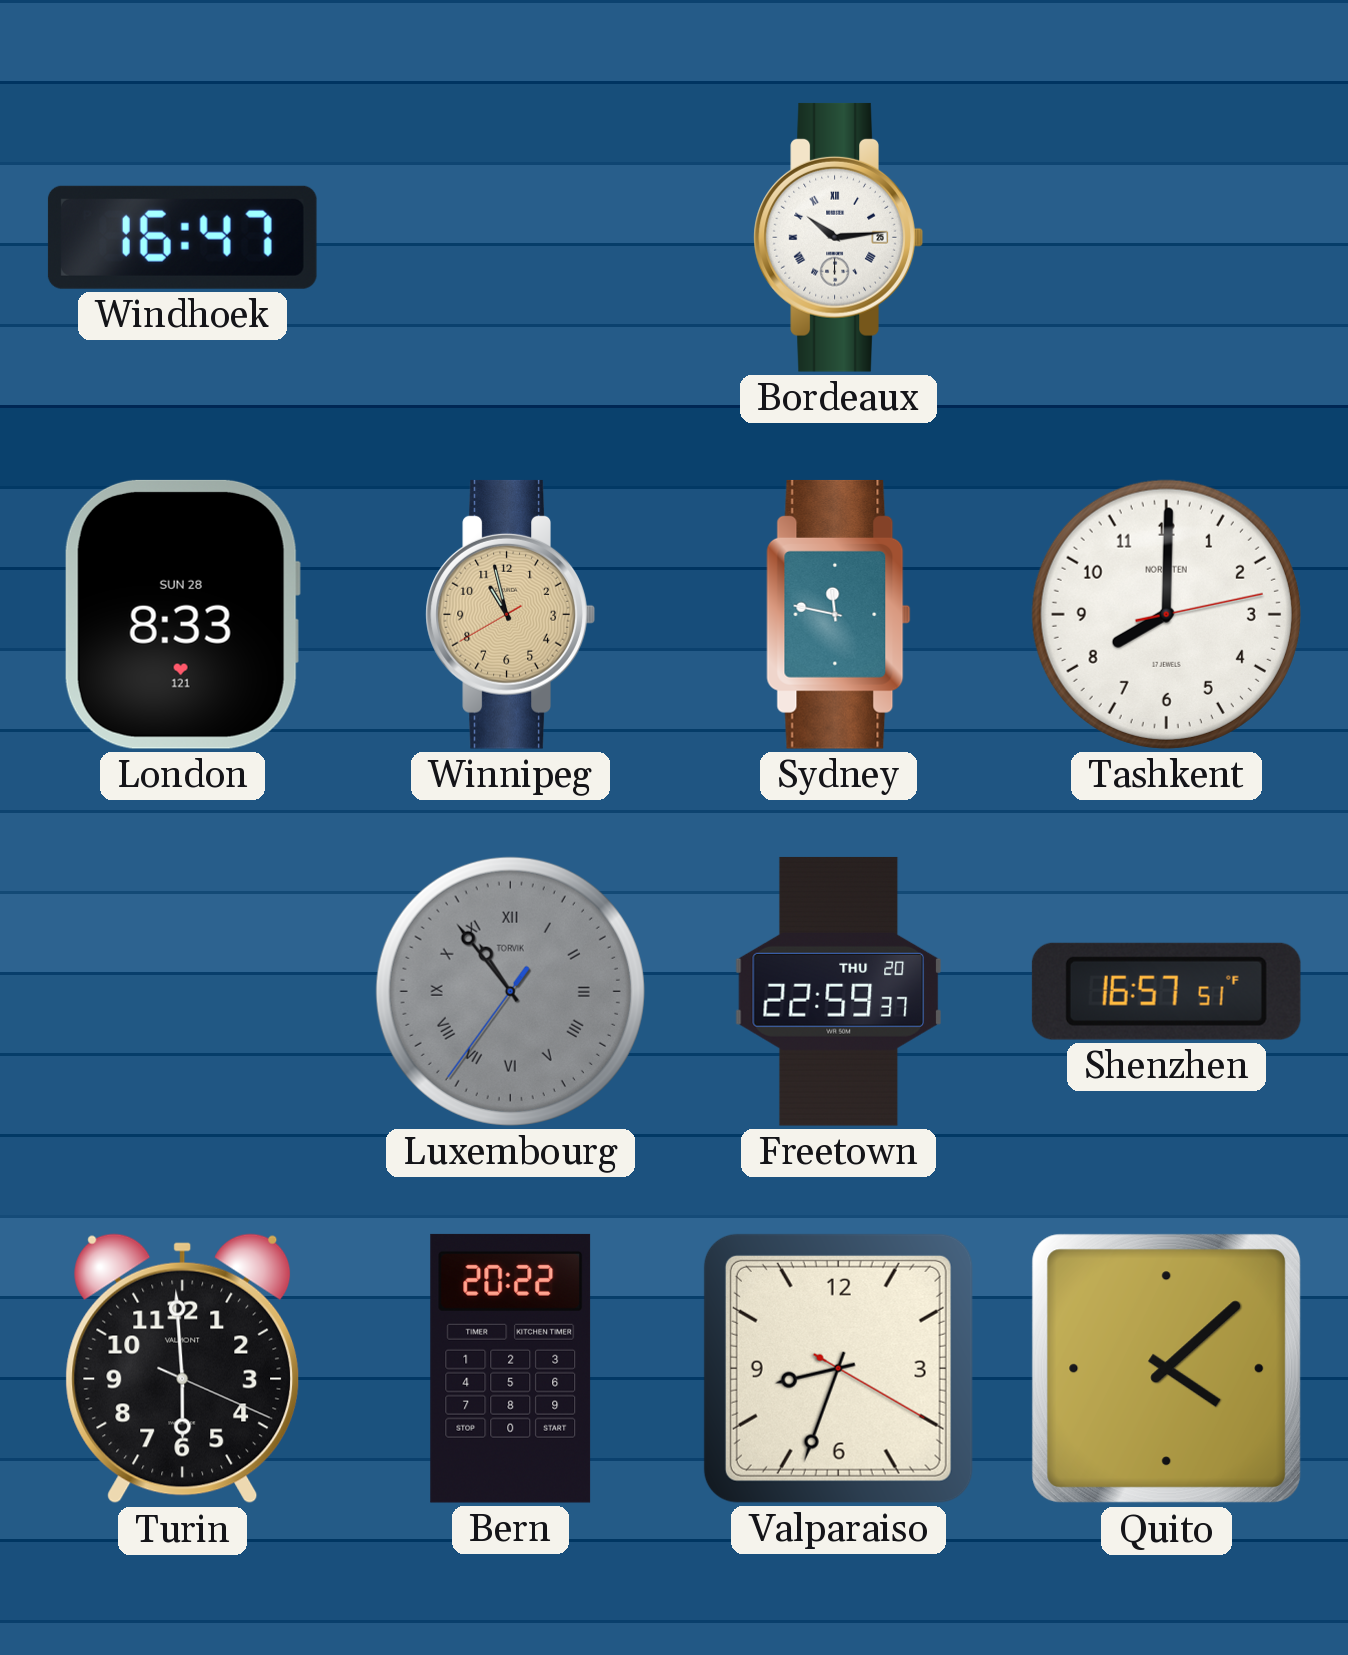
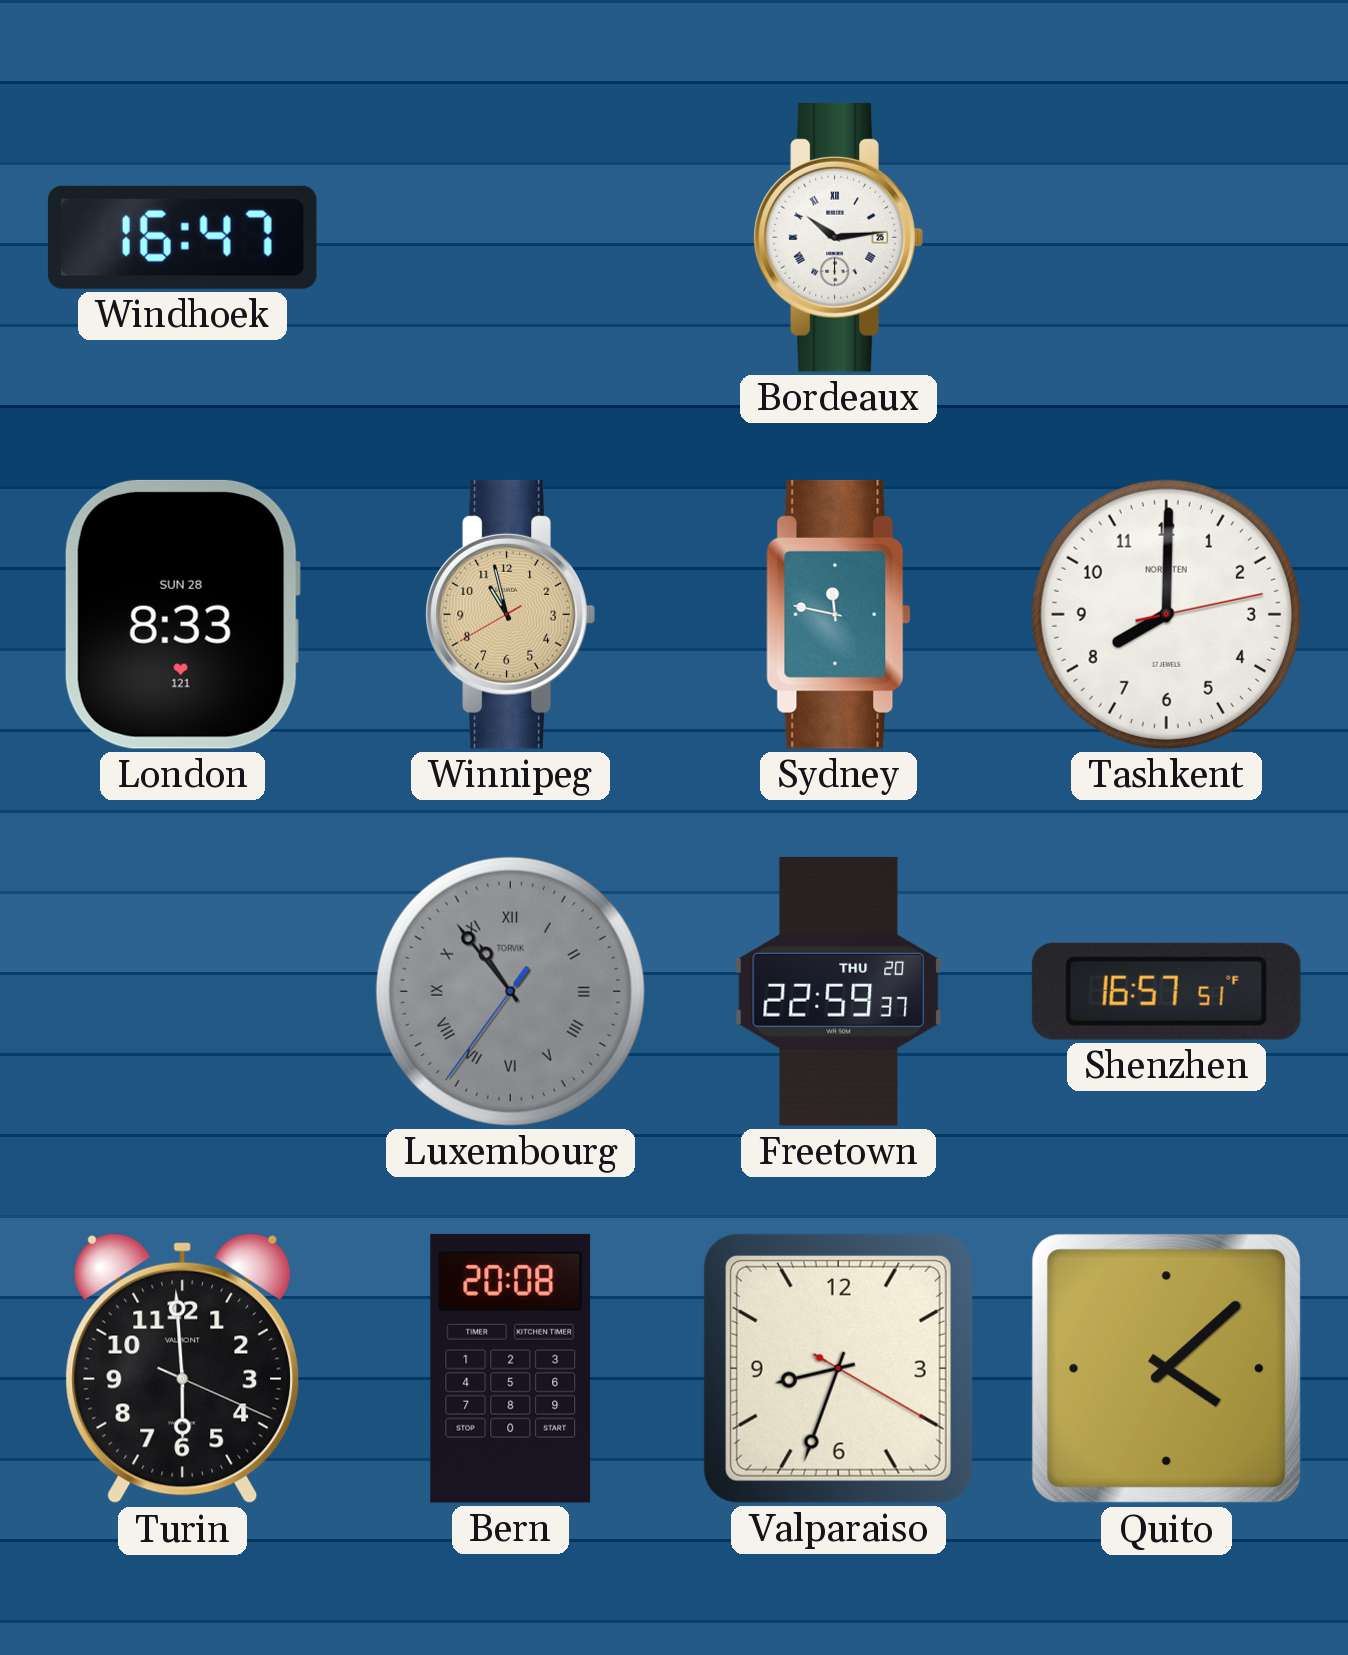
Bern: 20:22 -> 20:08
